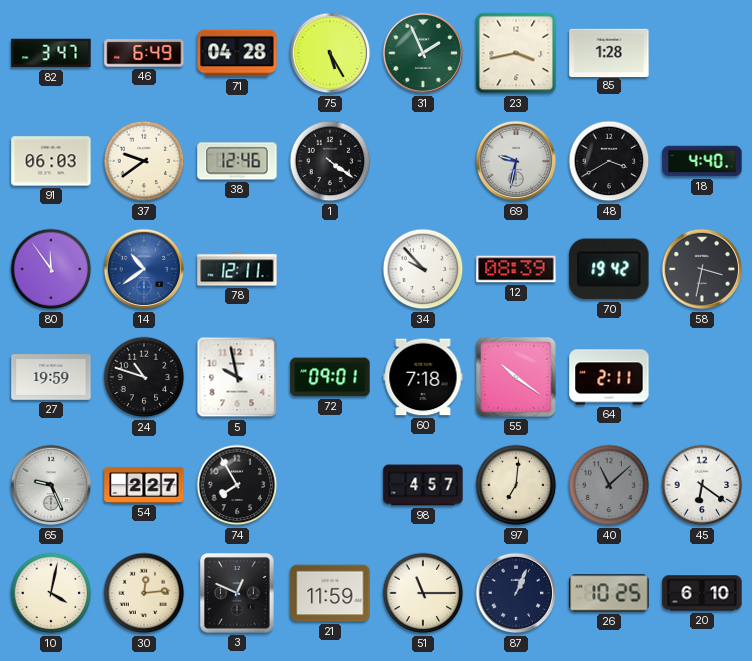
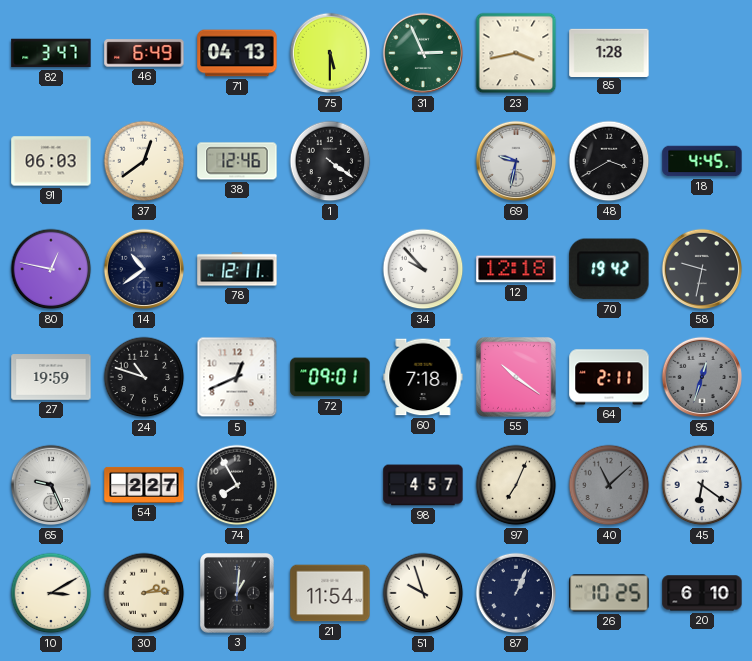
71: 04:28 -> 04:13
75: 5:25 -> 5:30
31: 1:56 -> 2:56
37: 9:39 -> 12:39
18: 4:40 -> 4:45
80: 11:54 -> 12:47
14 dial: blue -> navy
12: 08:39 -> 12:18
58: 3:32 -> 9:32
5: 9:58 -> 12:41
95: none -> 12:33
97: 7:01 -> 7:04
10: 4:02 -> 3:10
30: 12:14 -> 2:14
3: 12:49 -> 1:01
21: 11:59 -> 11:54
51: 11:15 -> 9:57
